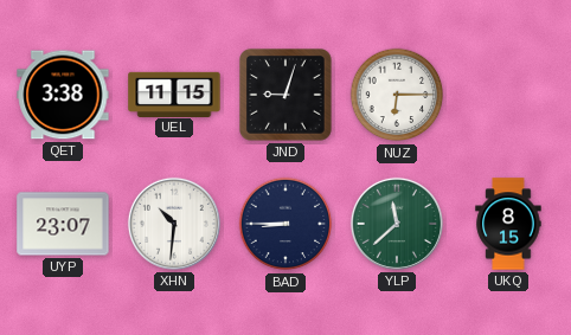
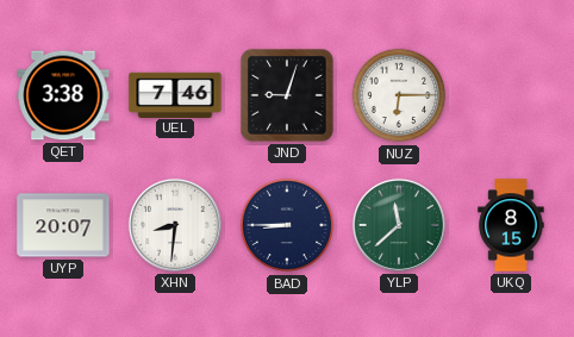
UEL: 11:15 -> 7:46
UYP: 23:07 -> 20:07
XHN: 10:31 -> 8:31
